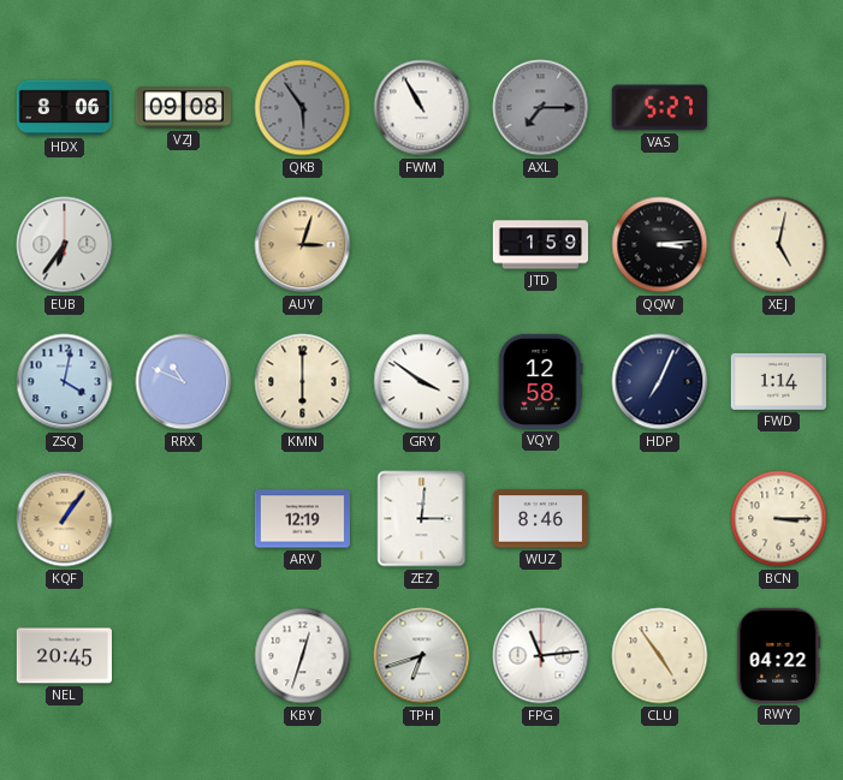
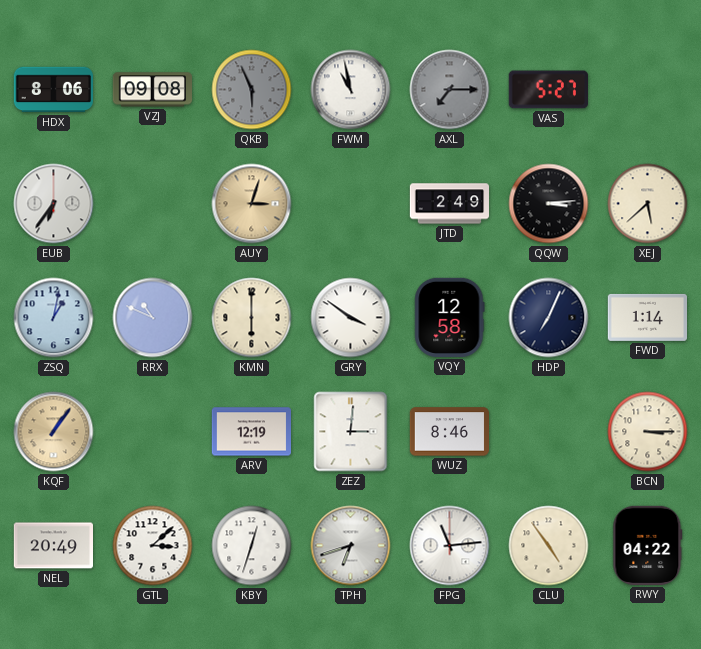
QKB: 5:54 -> 5:56
FWM: 10:55 -> 10:58
JTD: 1:59 -> 2:49
XEJ: 5:02 -> 5:38
ZSQ: 4:02 -> 1:02
NEL: 20:45 -> 20:49
GTL: none -> 3:08
